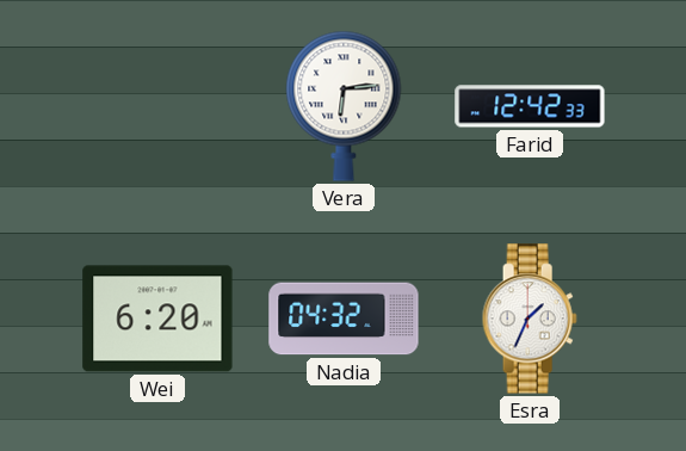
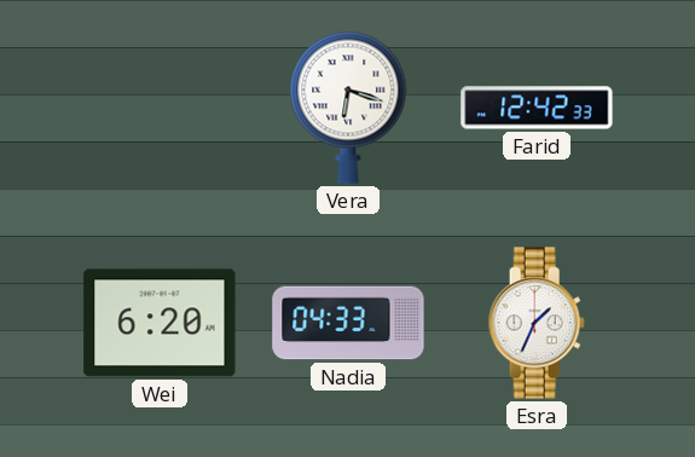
Vera: 6:14 -> 6:18
Nadia: 04:32 -> 04:33
